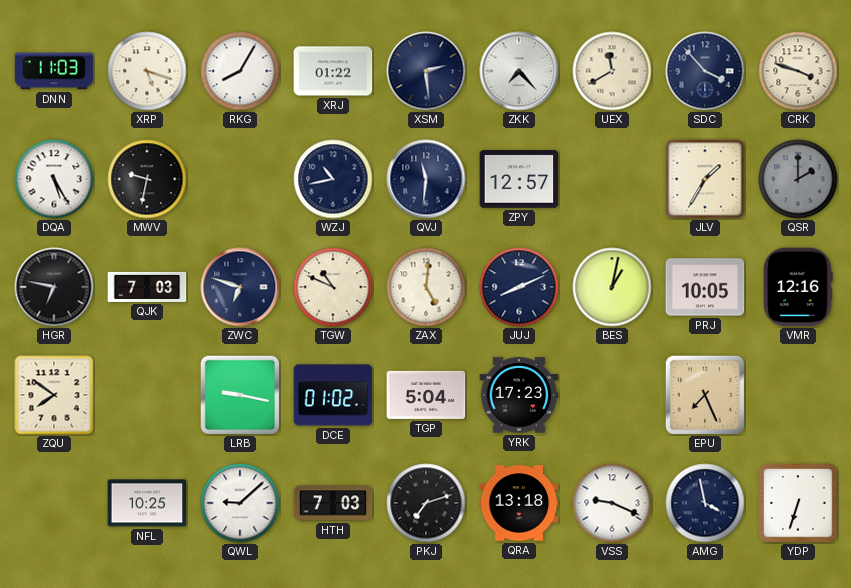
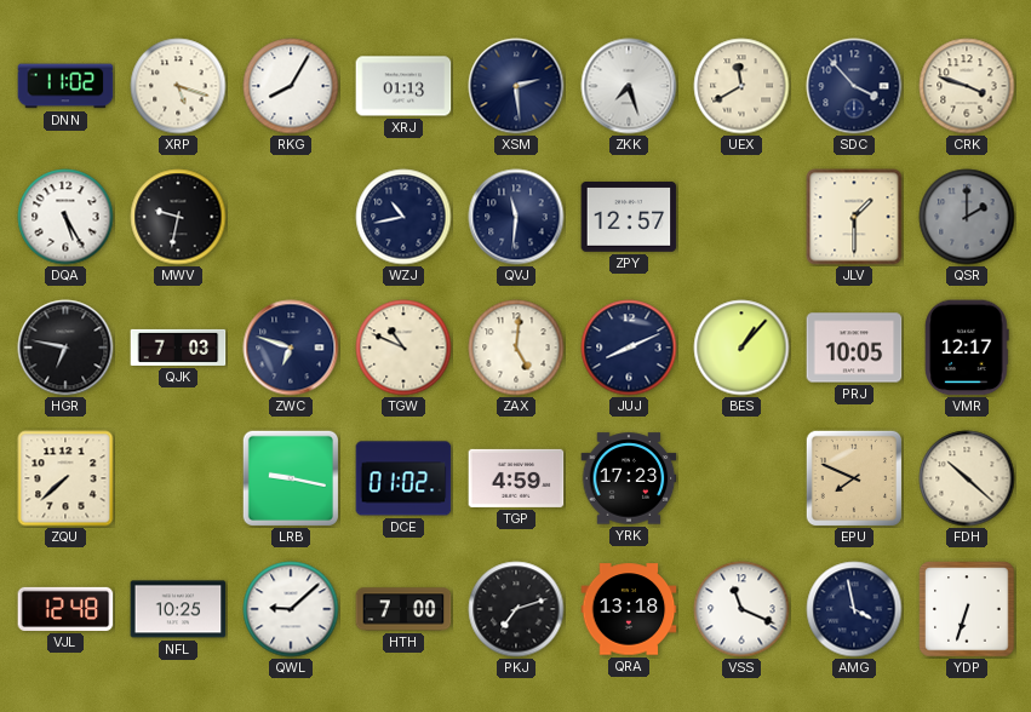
DNN: 11:03 -> 11:02
XRJ: 01:22 -> 01:13
ZKK: 7:23 -> 7:27
JLV: 1:35 -> 1:30
BES: 1:02 -> 1:07
VMR: 12:16 -> 12:17
ZQU: 7:51 -> 7:38
TGP: 5:04 -> 4:59
EPU: 7:26 -> 7:49
FDH: none -> 10:22
VJL: none -> 12:48
HTH: 7:03 -> 7:00
VSS: 9:19 -> 11:19
